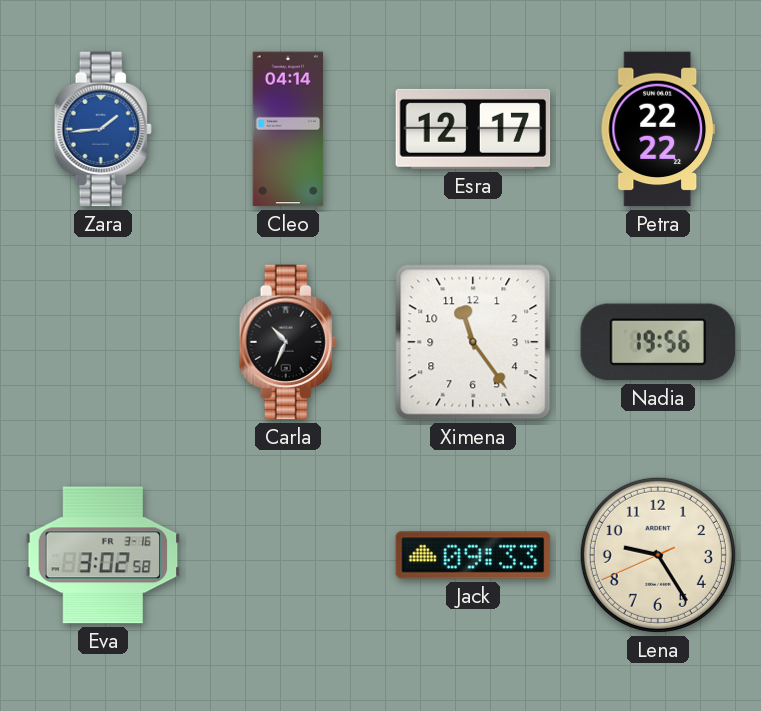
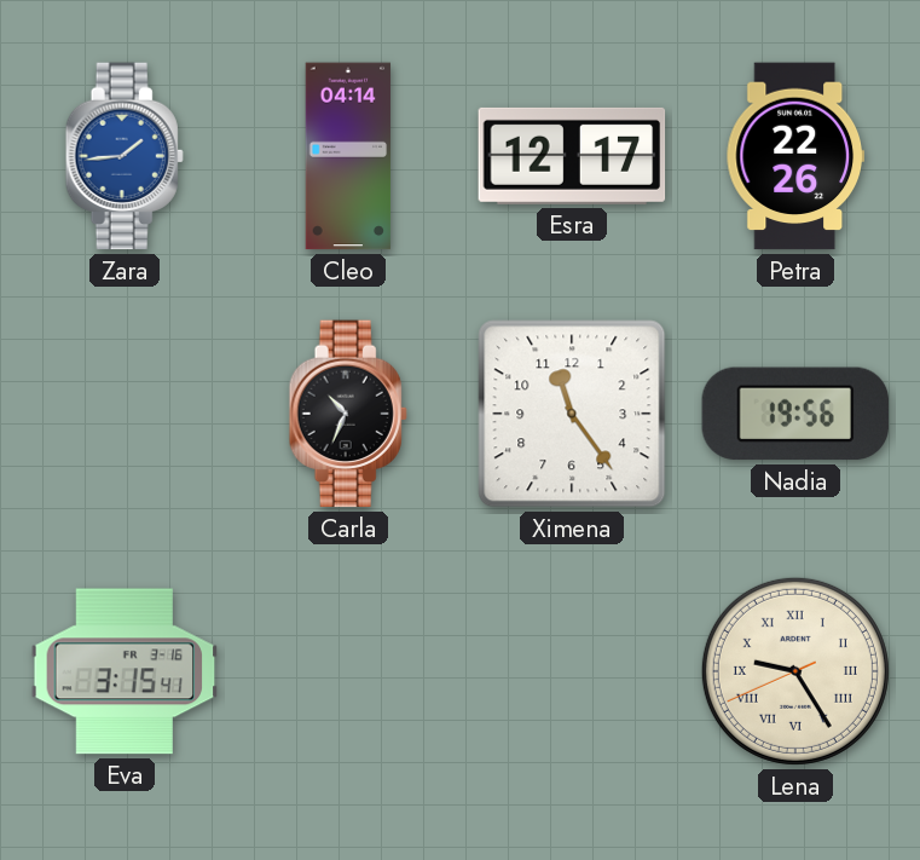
Petra: 22:22 -> 22:26
Eva: 3:02 -> 3:15
Jack: 09:33 -> none
Lena numerals: Arabic -> Roman
